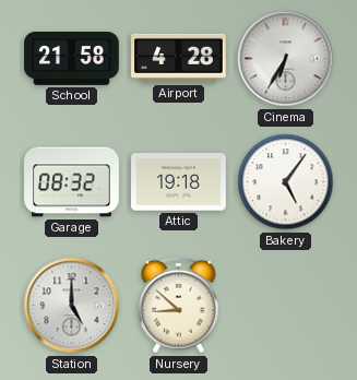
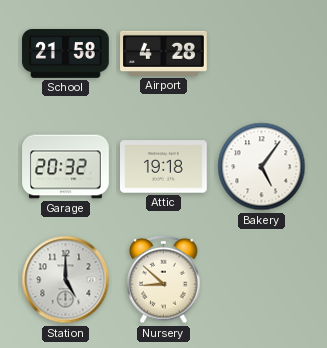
Cinema: 6:35 -> none
Garage: 08:32 -> 20:32
